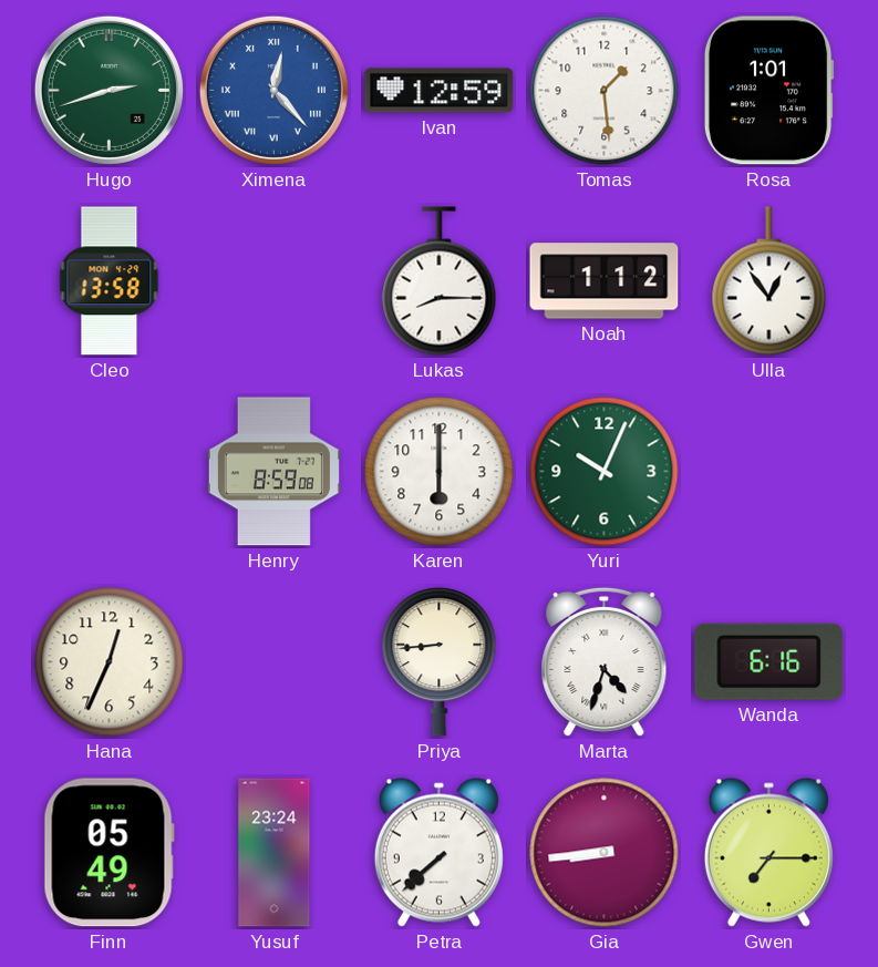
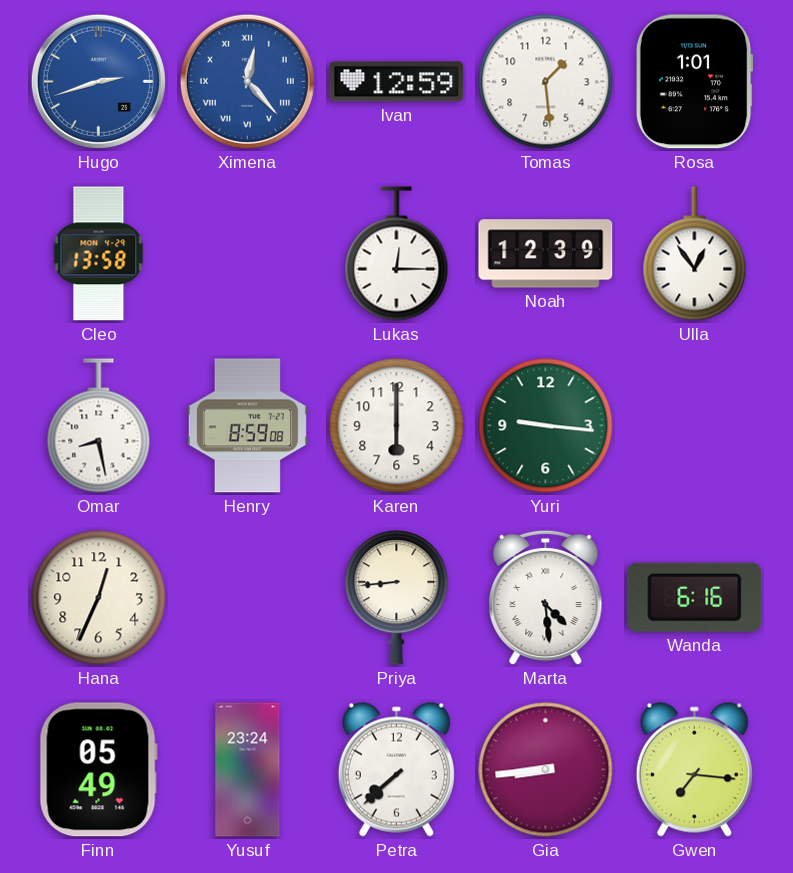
Hugo dial: green -> blue
Lukas: 8:15 -> 12:15
Noah: 1:12 -> 12:39
Omar: none -> 8:28
Yuri: 10:04 -> 9:16
Marta: 4:33 -> 4:29
Gwen: 7:15 -> 7:16
